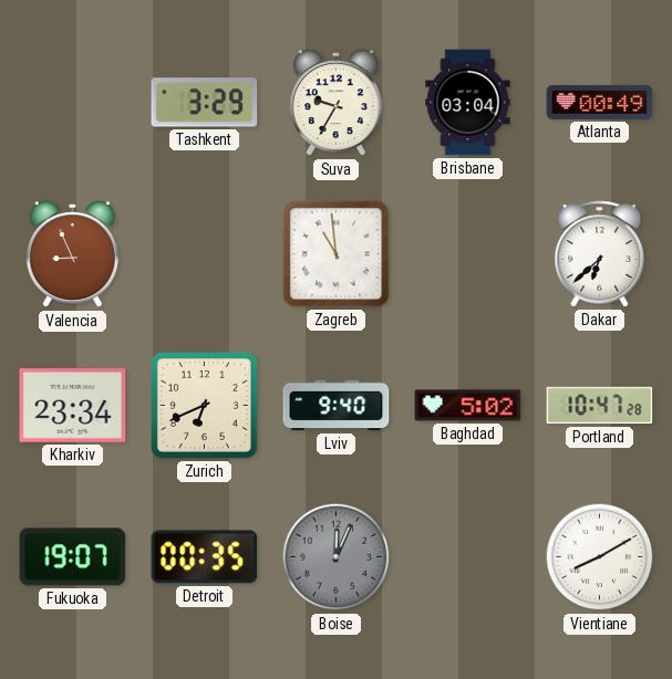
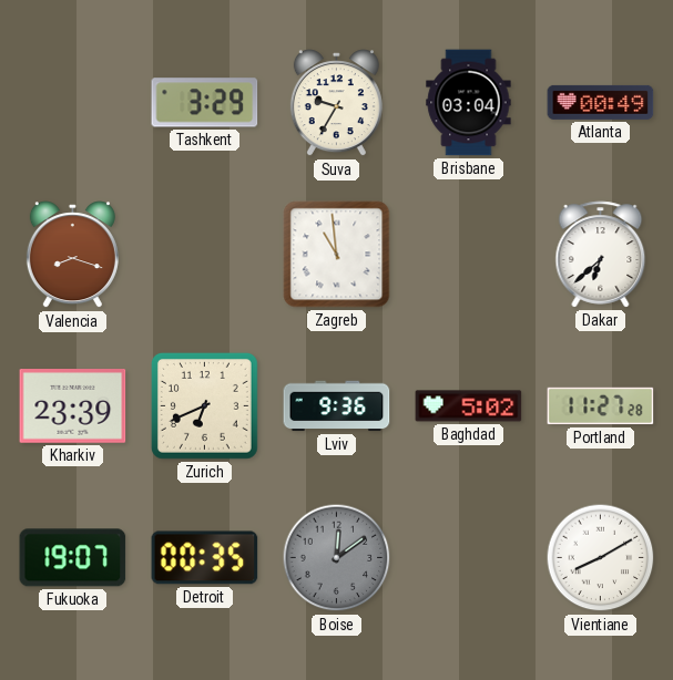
Valencia: 8:56 -> 8:18
Kharkiv: 23:34 -> 23:39
Lviv: 9:40 -> 9:36
Portland: 10:47 -> 11:27
Boise: 12:04 -> 12:09
